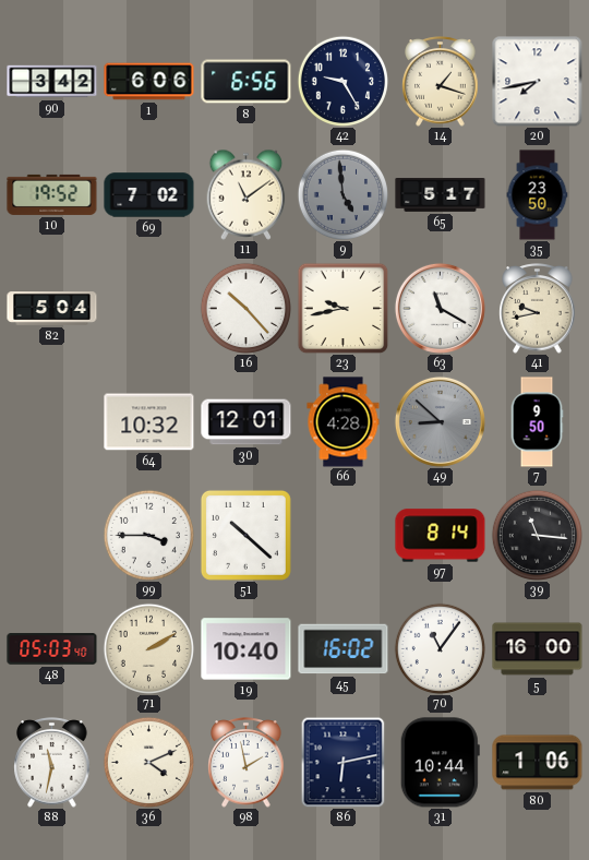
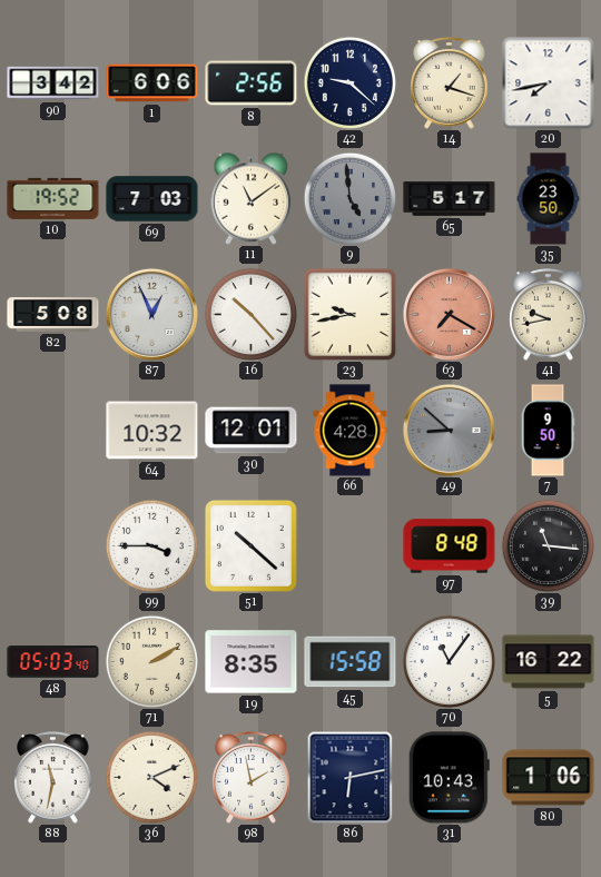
8: 6:56 -> 2:56
42: 9:25 -> 9:22
69: 7:02 -> 7:03
82: 5:04 -> 5:08
87: none -> 12:56
63: 11:20 -> 7:20
63 dial: white -> salmon
97: 8:14 -> 8:48
19: 10:40 -> 8:35
45: 16:02 -> 15:58
5: 16:00 -> 16:22
31: 10:44 -> 10:43
